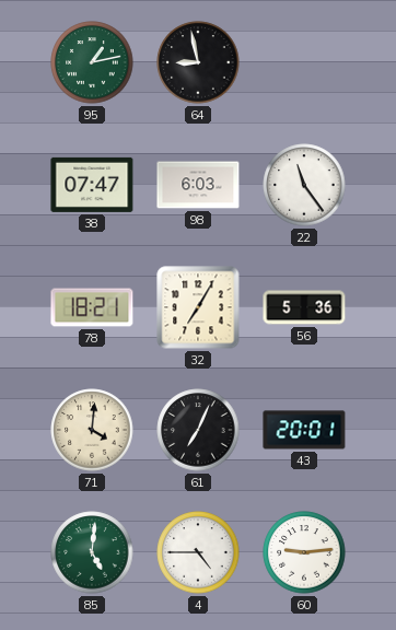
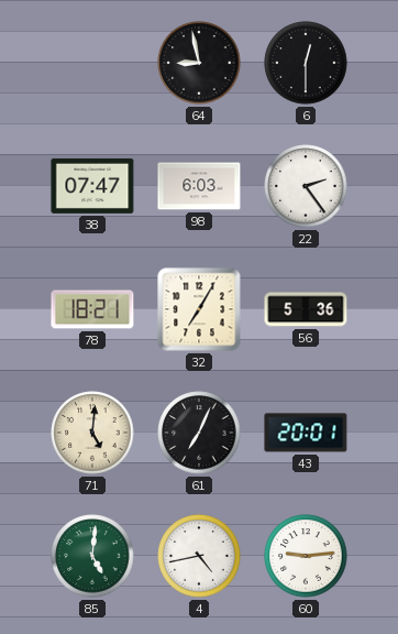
95: 1:13 -> none
6: none -> 12:30
22: 11:24 -> 2:24
71: 4:01 -> 5:01
4: 4:45 -> 4:43
